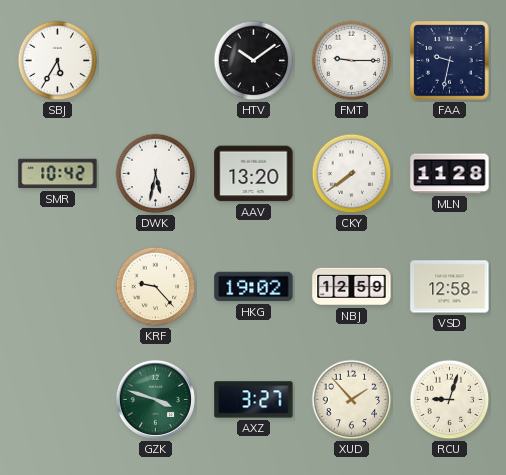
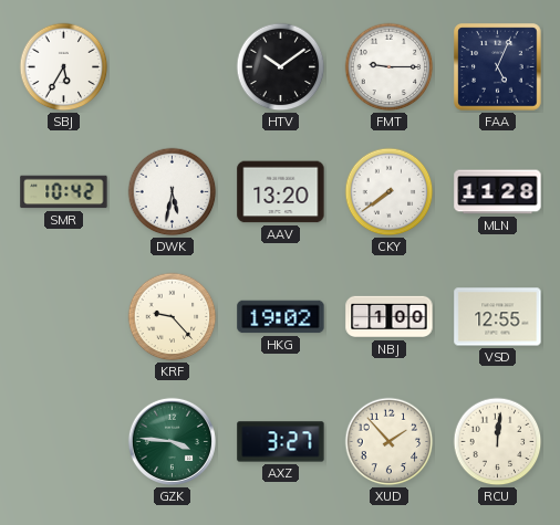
FAA: 9:32 -> 5:04
NBJ: 12:59 -> 1:00
VSD: 12:58 -> 12:55
GZK: 3:48 -> 3:46
RCU: 9:03 -> 12:01
